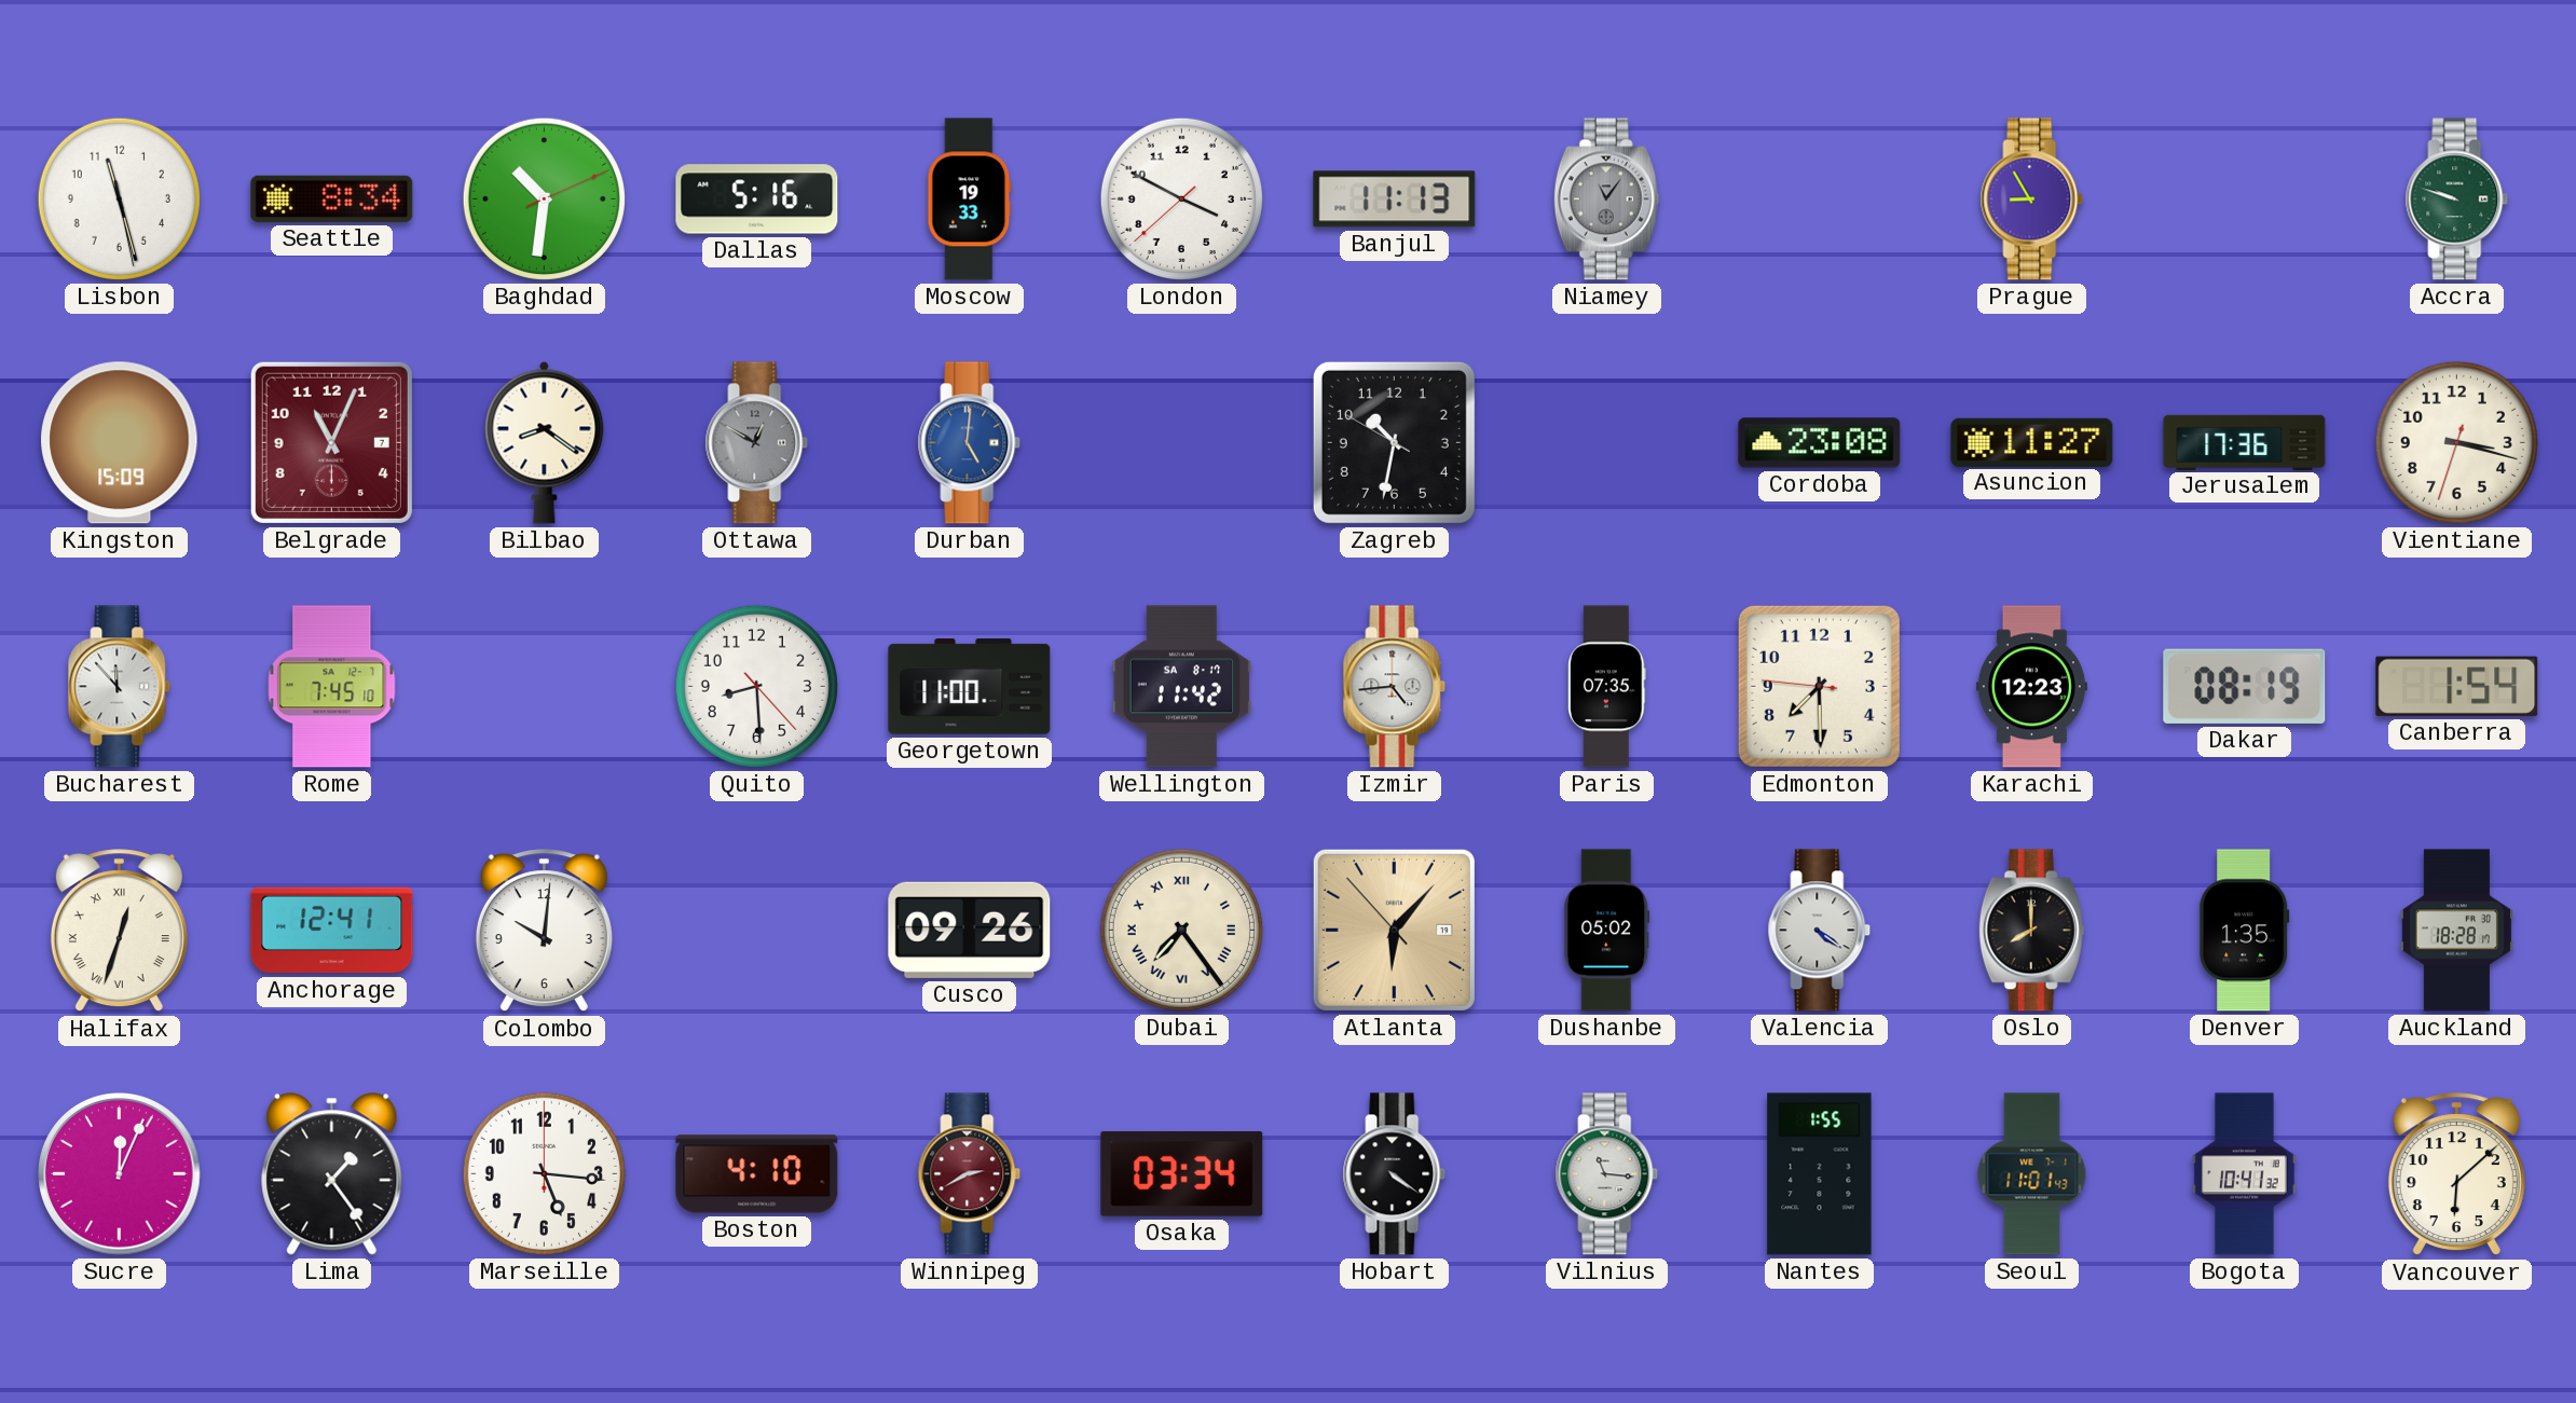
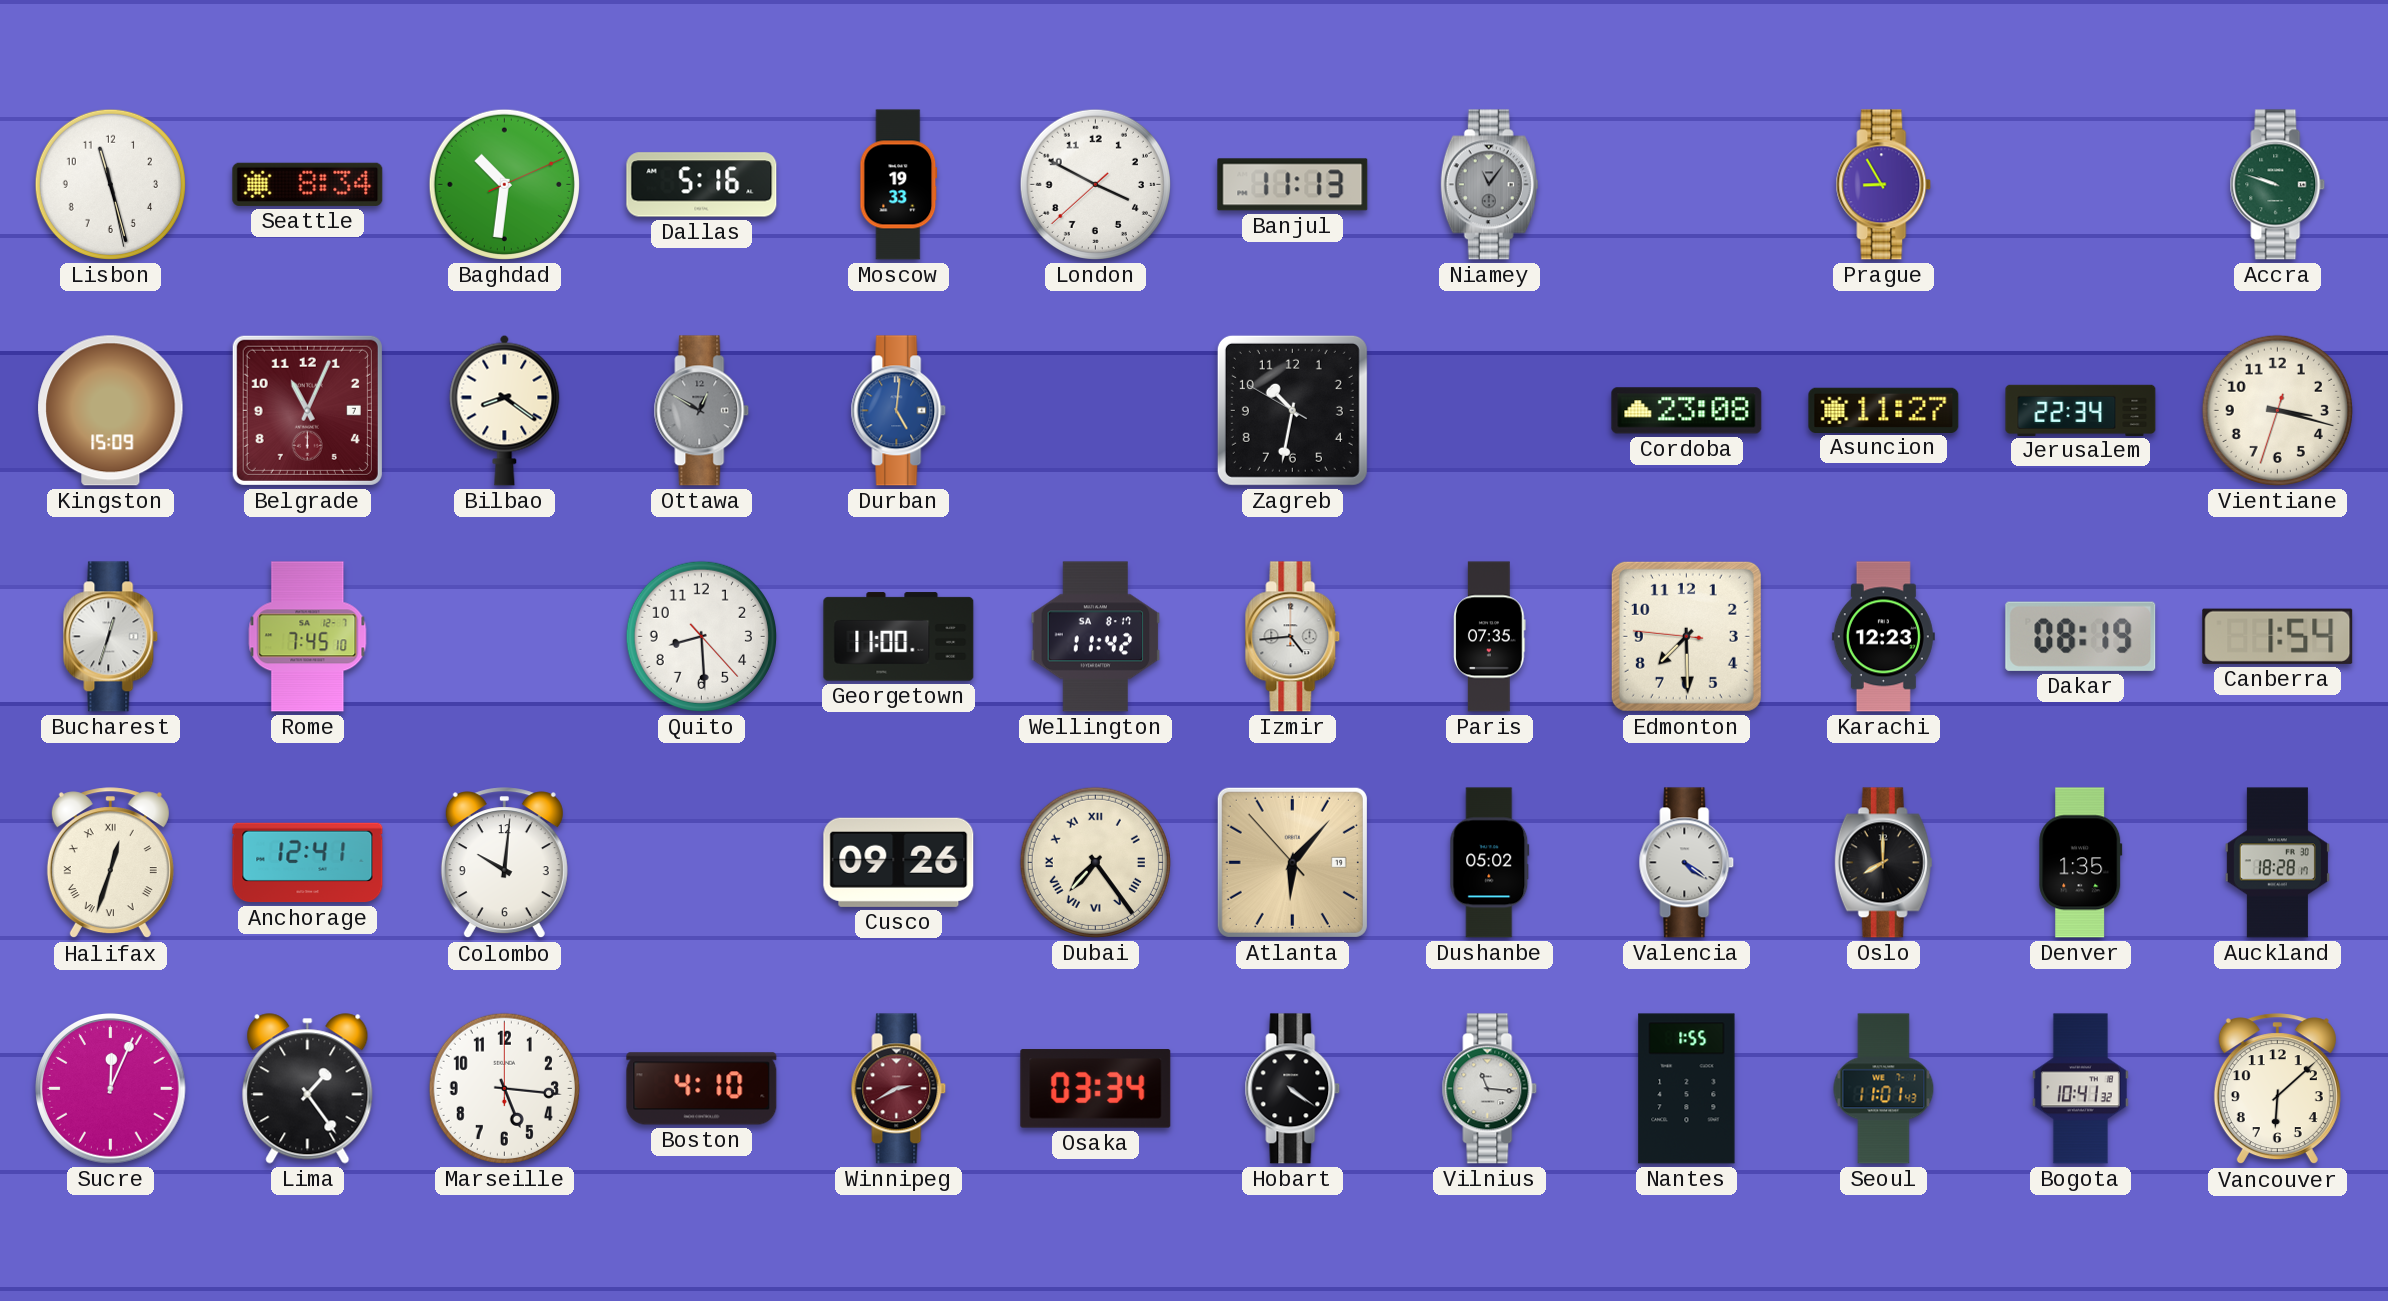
Jerusalem: 17:36 -> 22:34
Bucharest: 11:53 -> 12:33
